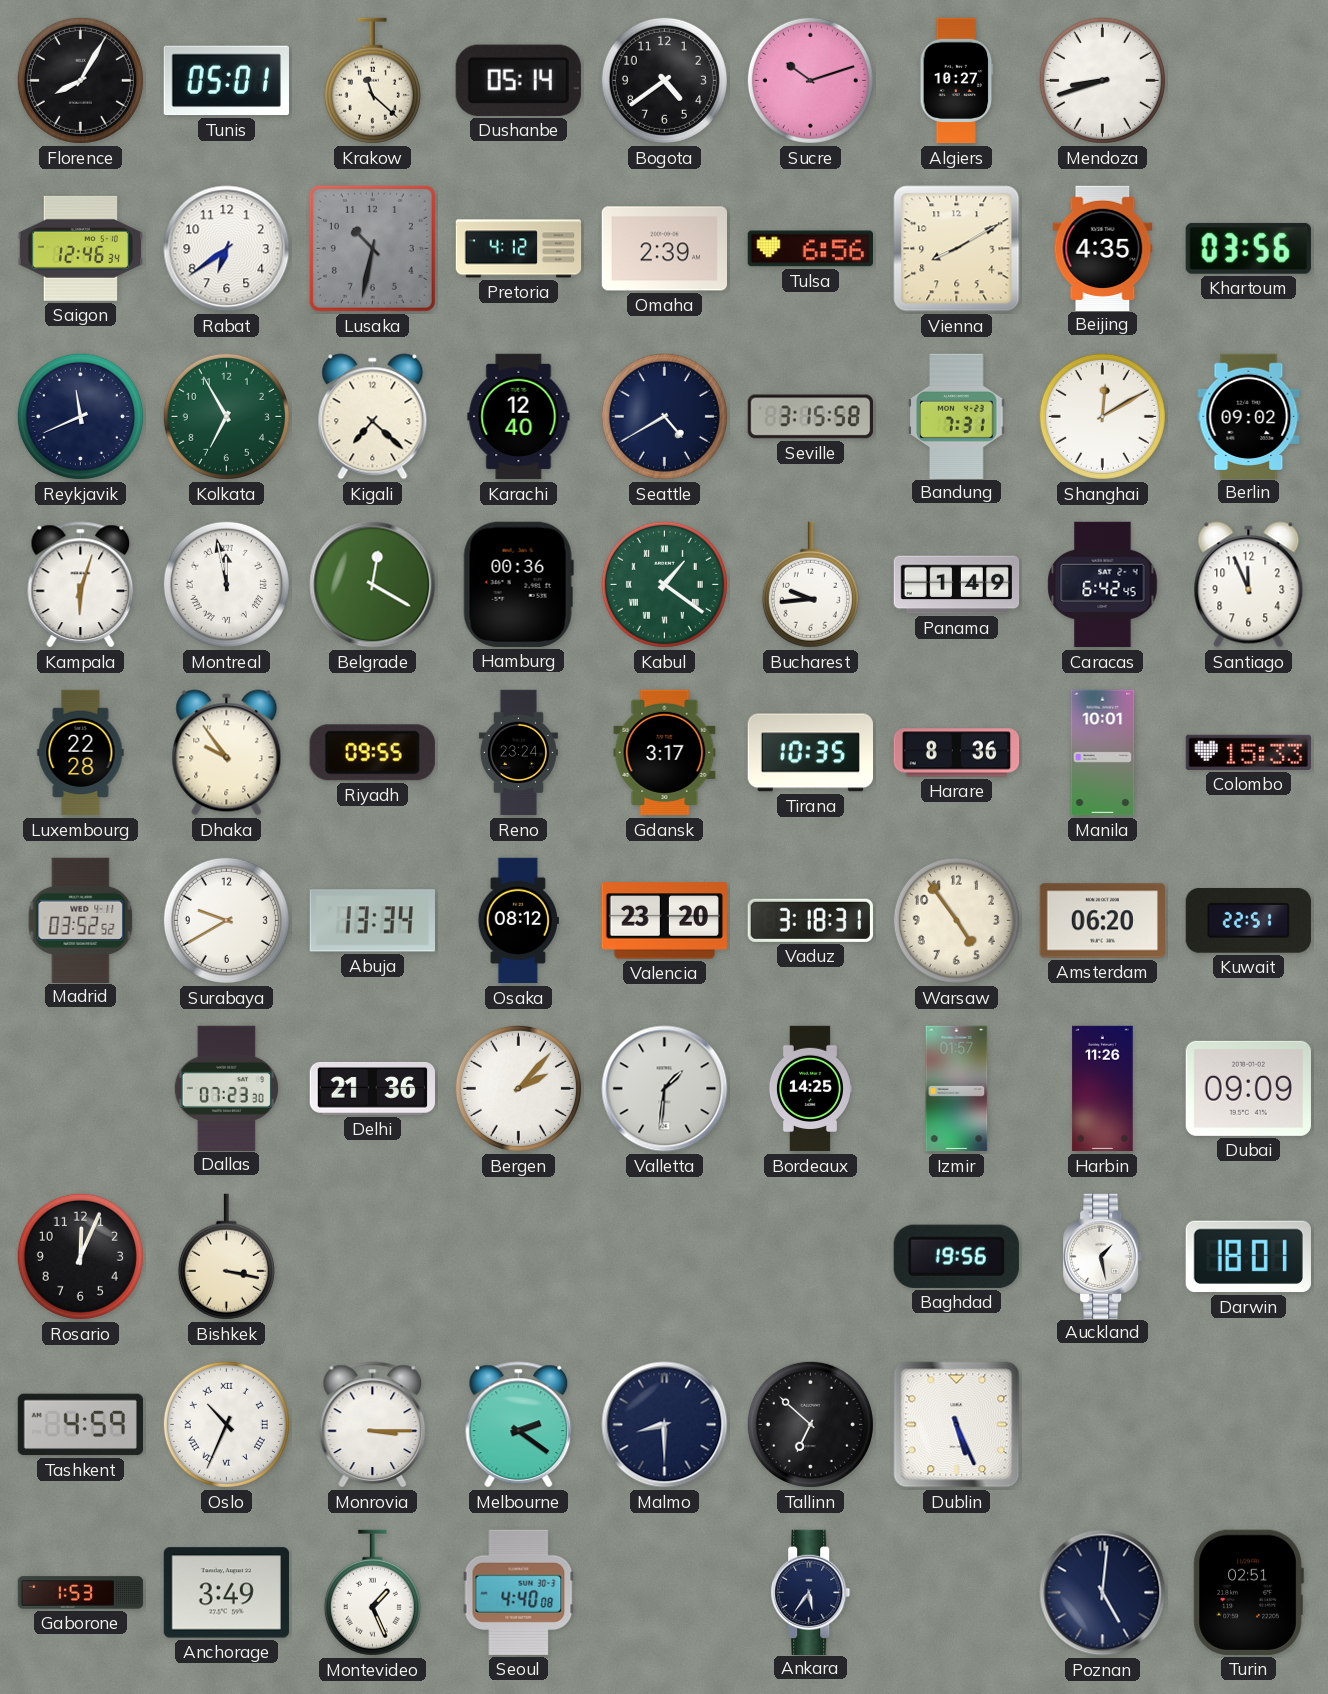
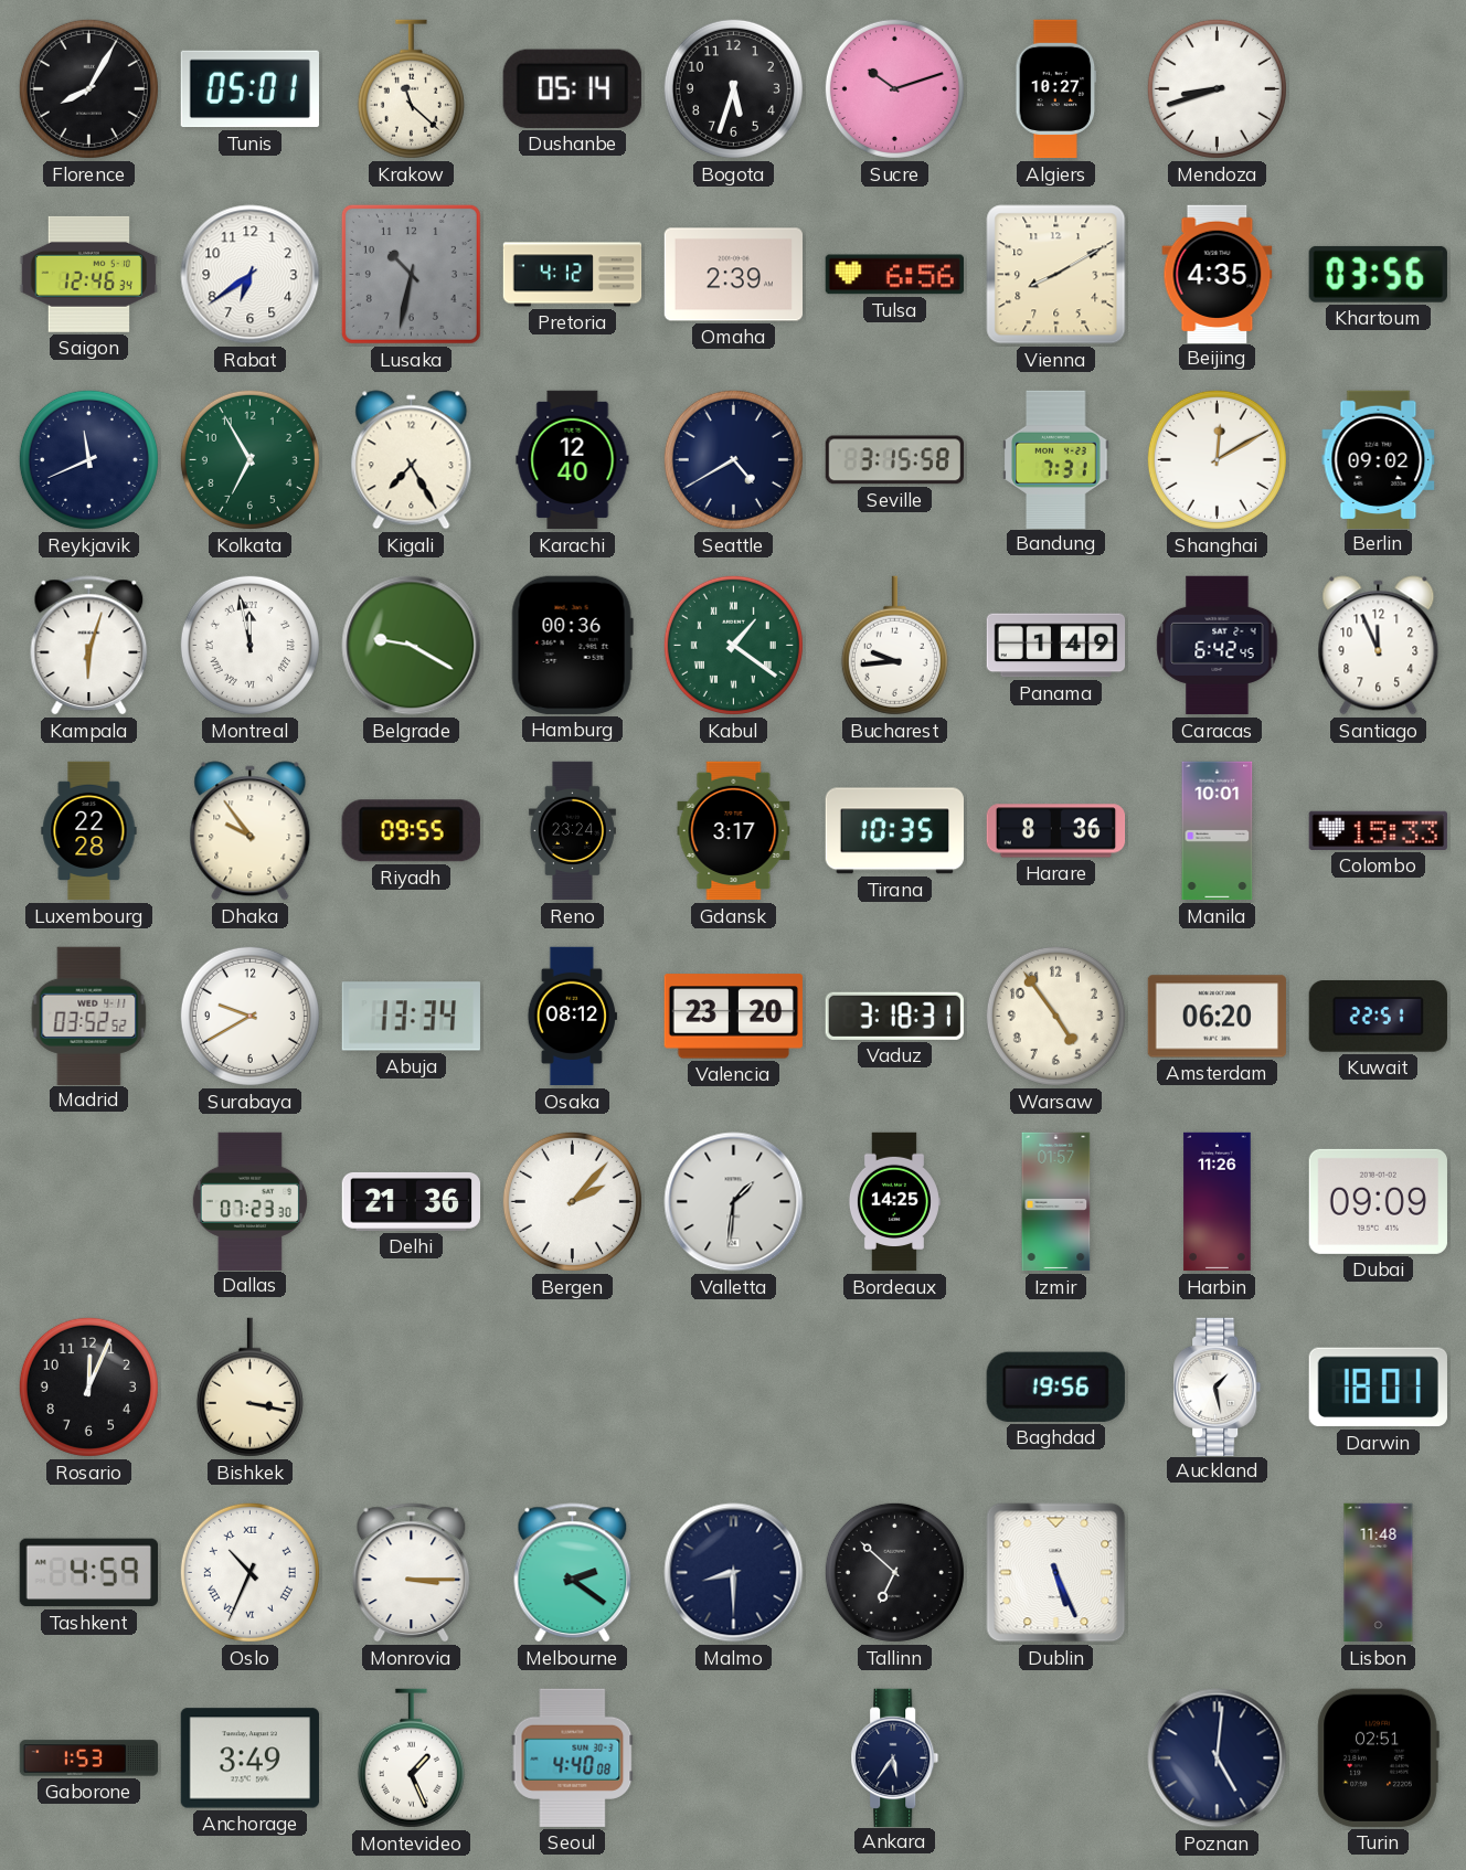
Bogota: 4:39 -> 5:33
Kigali: 7:22 -> 7:25
Belgrade: 12:20 -> 9:20
Lisbon: none -> 11:48
